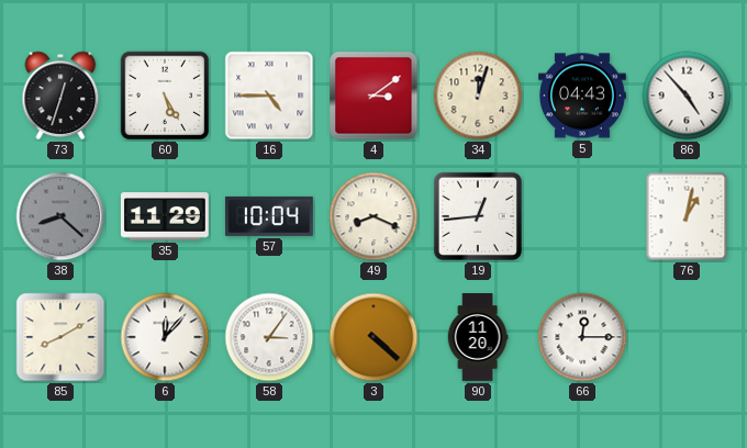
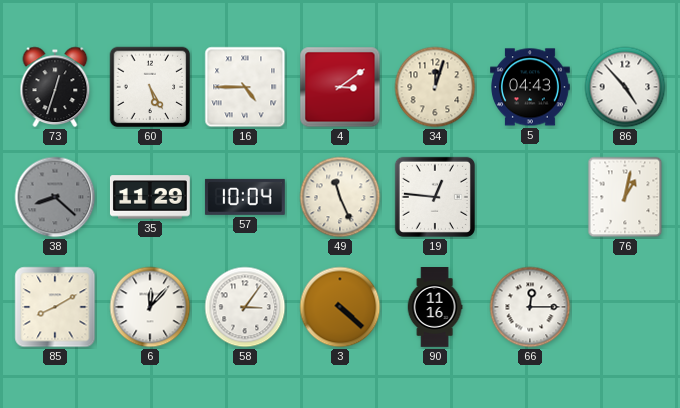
49: 8:19 -> 11:26
19: 12:44 -> 12:46
90: 11:20 -> 11:16
